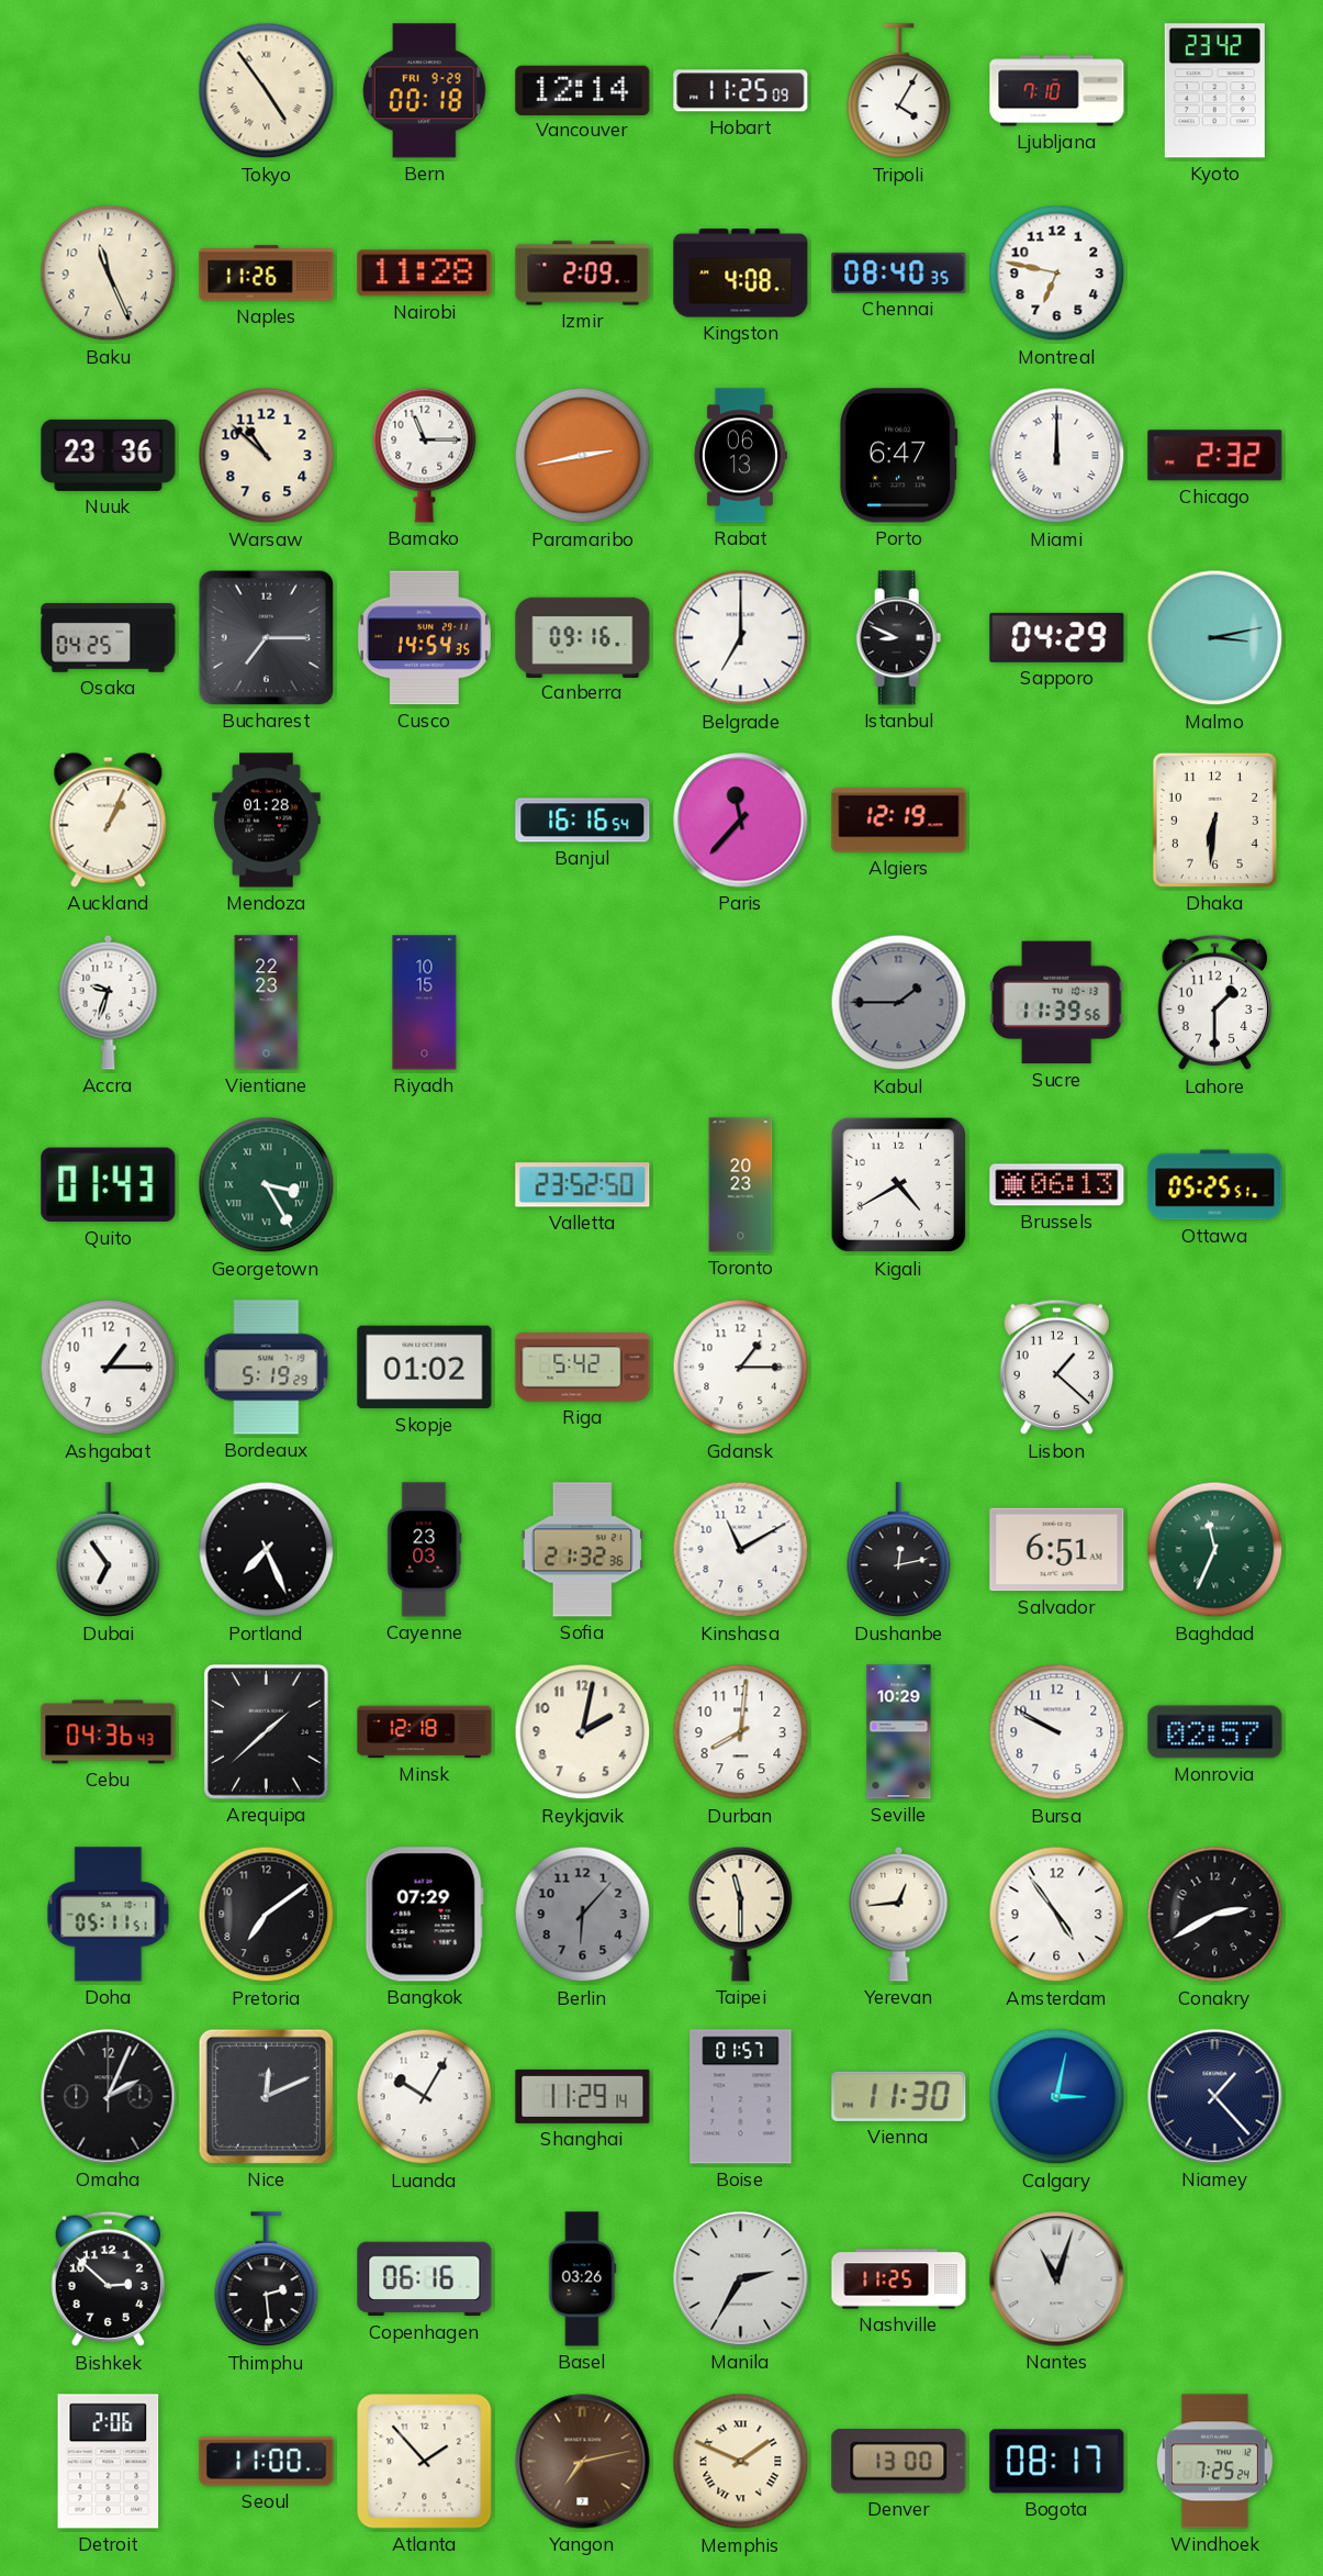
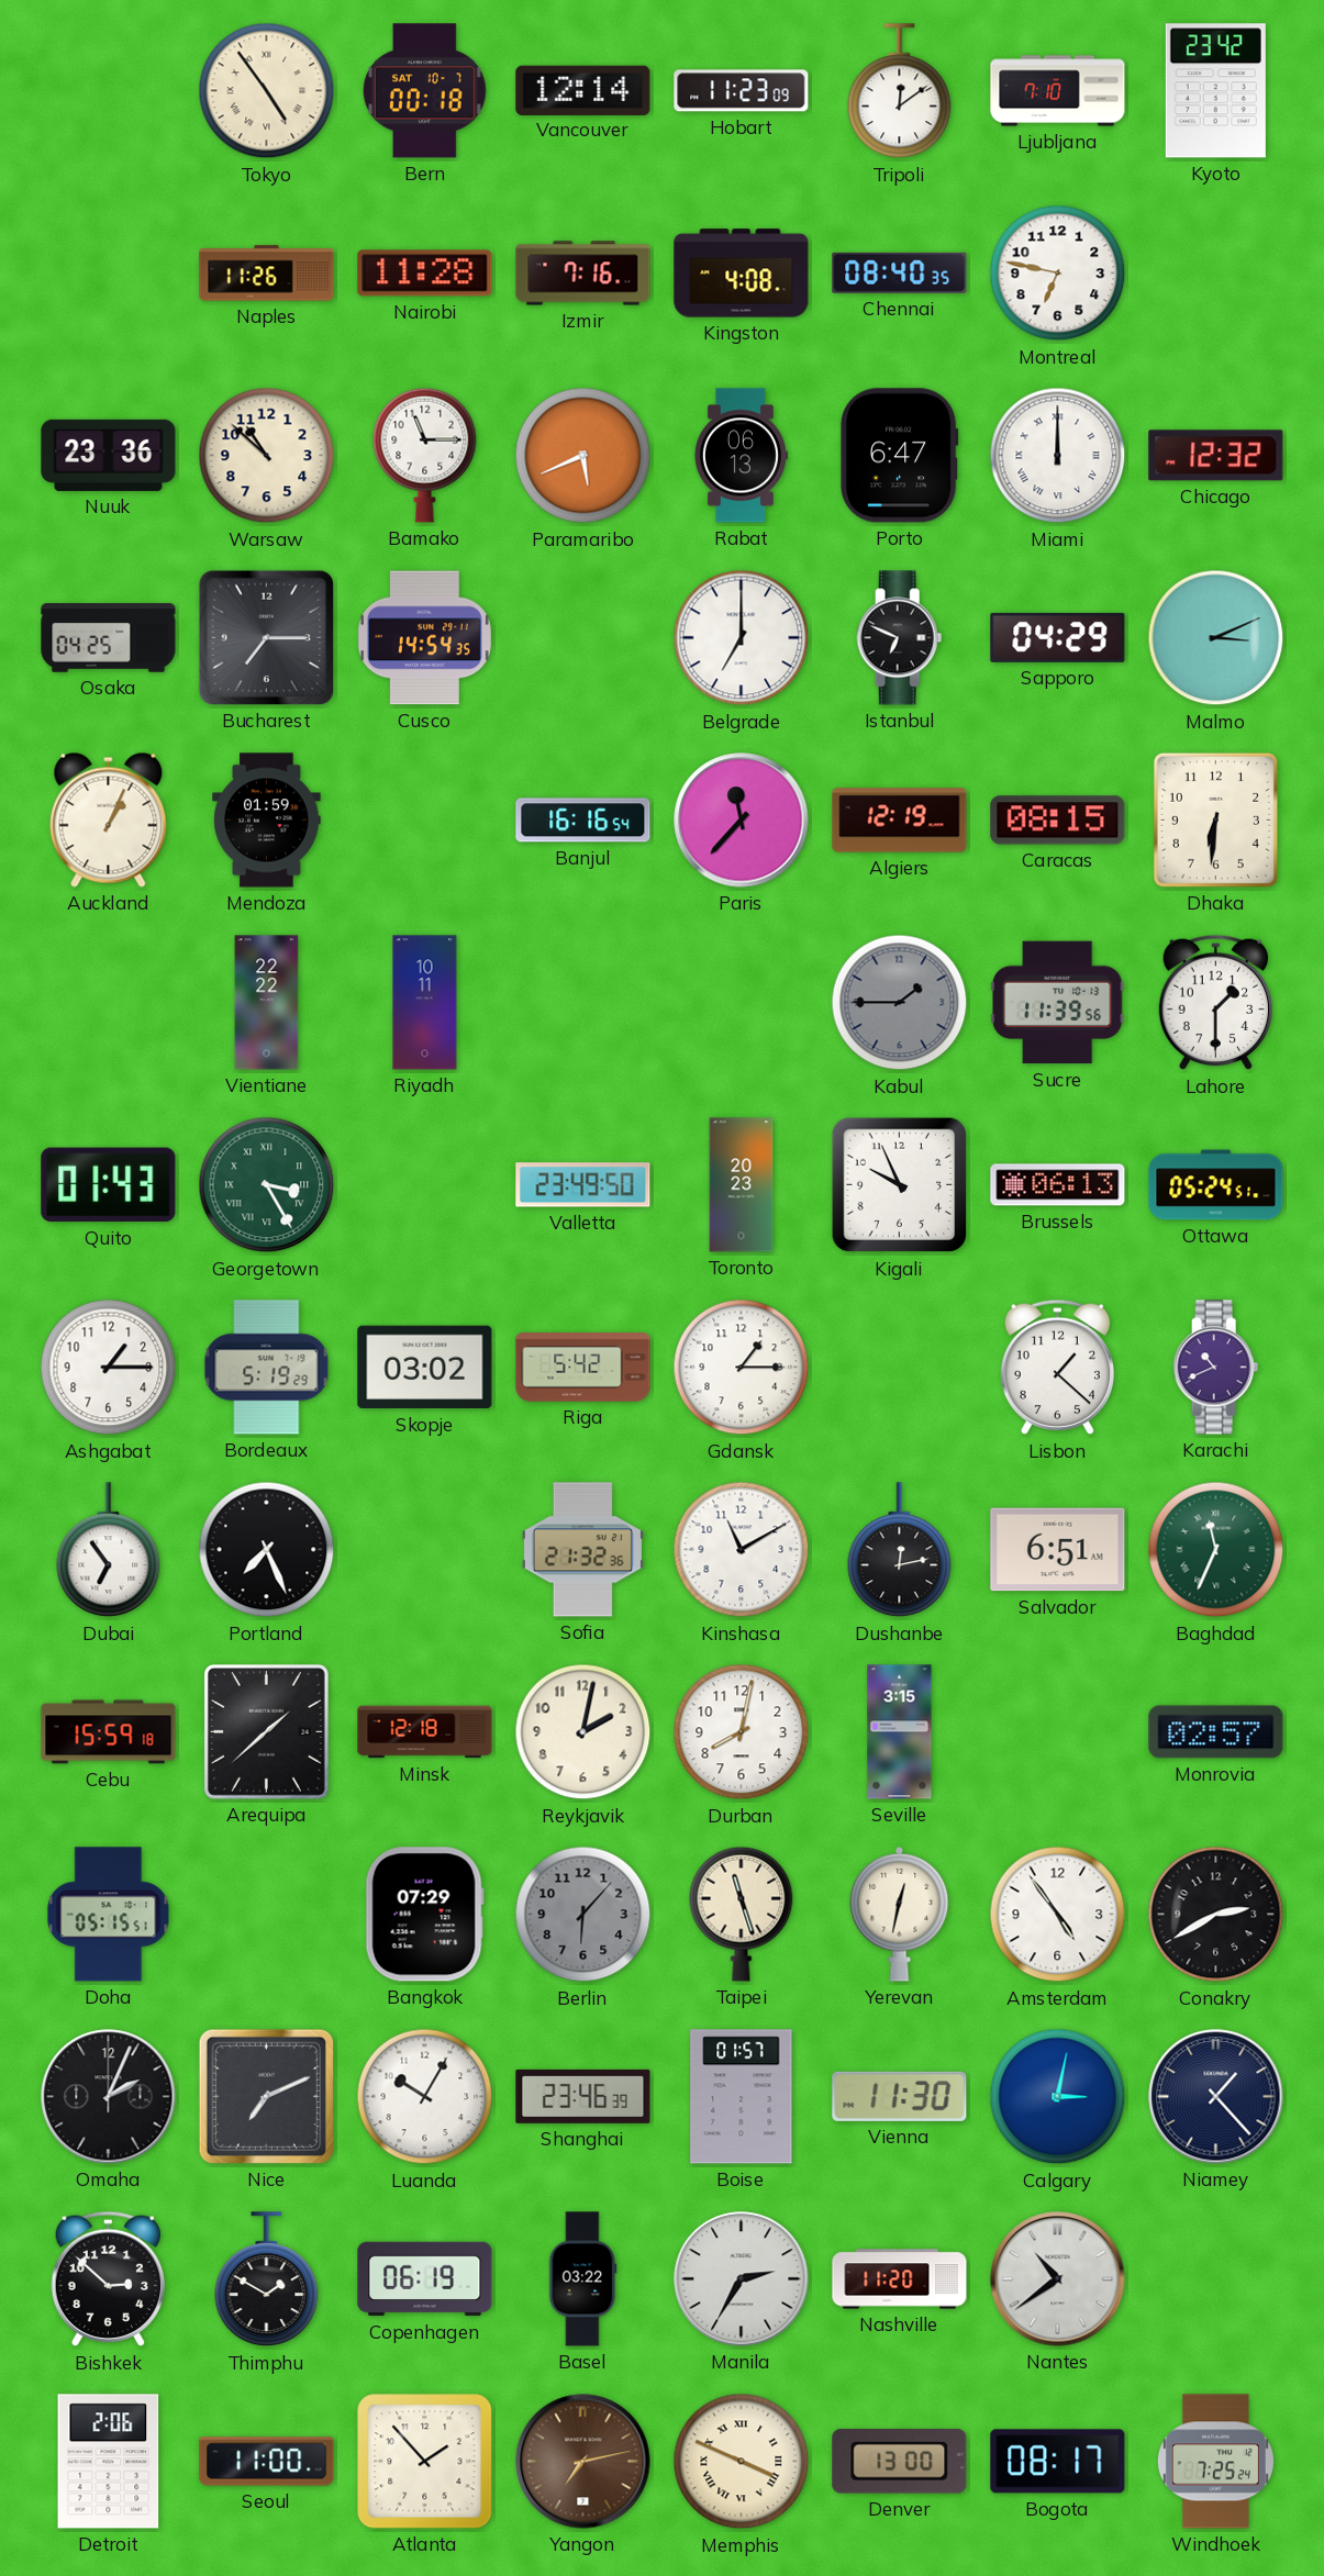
Bern date: FRI 9-29 -> SAT 10-7
Hobart: 11:25 -> 11:23
Tripoli: 4:05 -> 12:09
Baku: 11:26 -> none
Izmir: 2:09 -> 7:16
Paramaribo: 2:43 -> 5:41
Chicago: 2:32 -> 12:32
Canberra: 09:16 -> none
Istanbul: 8:49 -> 6:49
Malmo: 3:13 -> 3:11
Mendoza: 01:28 -> 01:59
Caracas: none -> 08:15
Accra: 9:33 -> none
Vientiane: 22:23 -> 22:22
Riyadh: 10:15 -> 10:11
Valletta: 23:52 -> 23:49
Kigali: 4:40 -> 9:56
Ottawa: 05:25 -> 05:24
Skopje: 01:02 -> 03:02
Karachi: none -> 10:41
Cayenne: 23:03 -> none
Cebu: 04:36 -> 15:59
Durban: 8:01 -> 8:02
Seville: 10:29 -> 3:15
Bursa: 9:50 -> none
Doha: 05:11 -> 05:15
Pretoria: 7:09 -> none
Taipei: 11:30 -> 11:27
Yerevan: 12:44 -> 12:32
Nice: 12:11 -> 7:11
Shanghai: 11:29 -> 23:46
Thimphu: 2:29 -> 1:50
Copenhagen: 06:16 -> 06:19
Basel: 03:26 -> 03:22
Nashville: 11:25 -> 11:20
Nantes: 11:03 -> 10:39
Memphis: 1:49 -> 3:49
